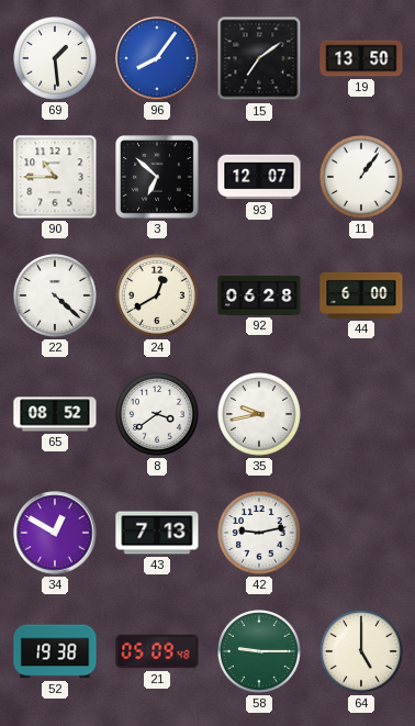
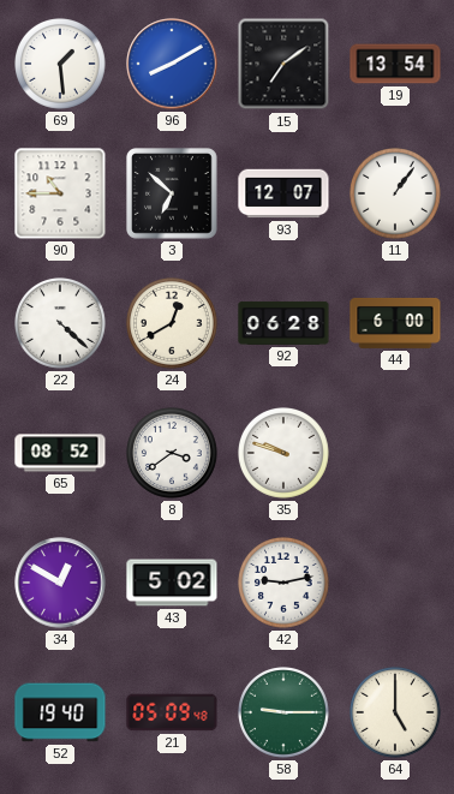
96: 8:06 -> 8:10
19: 13:50 -> 13:54
35: 9:43 -> 9:48
43: 7:13 -> 5:02
52: 19:38 -> 19:40
